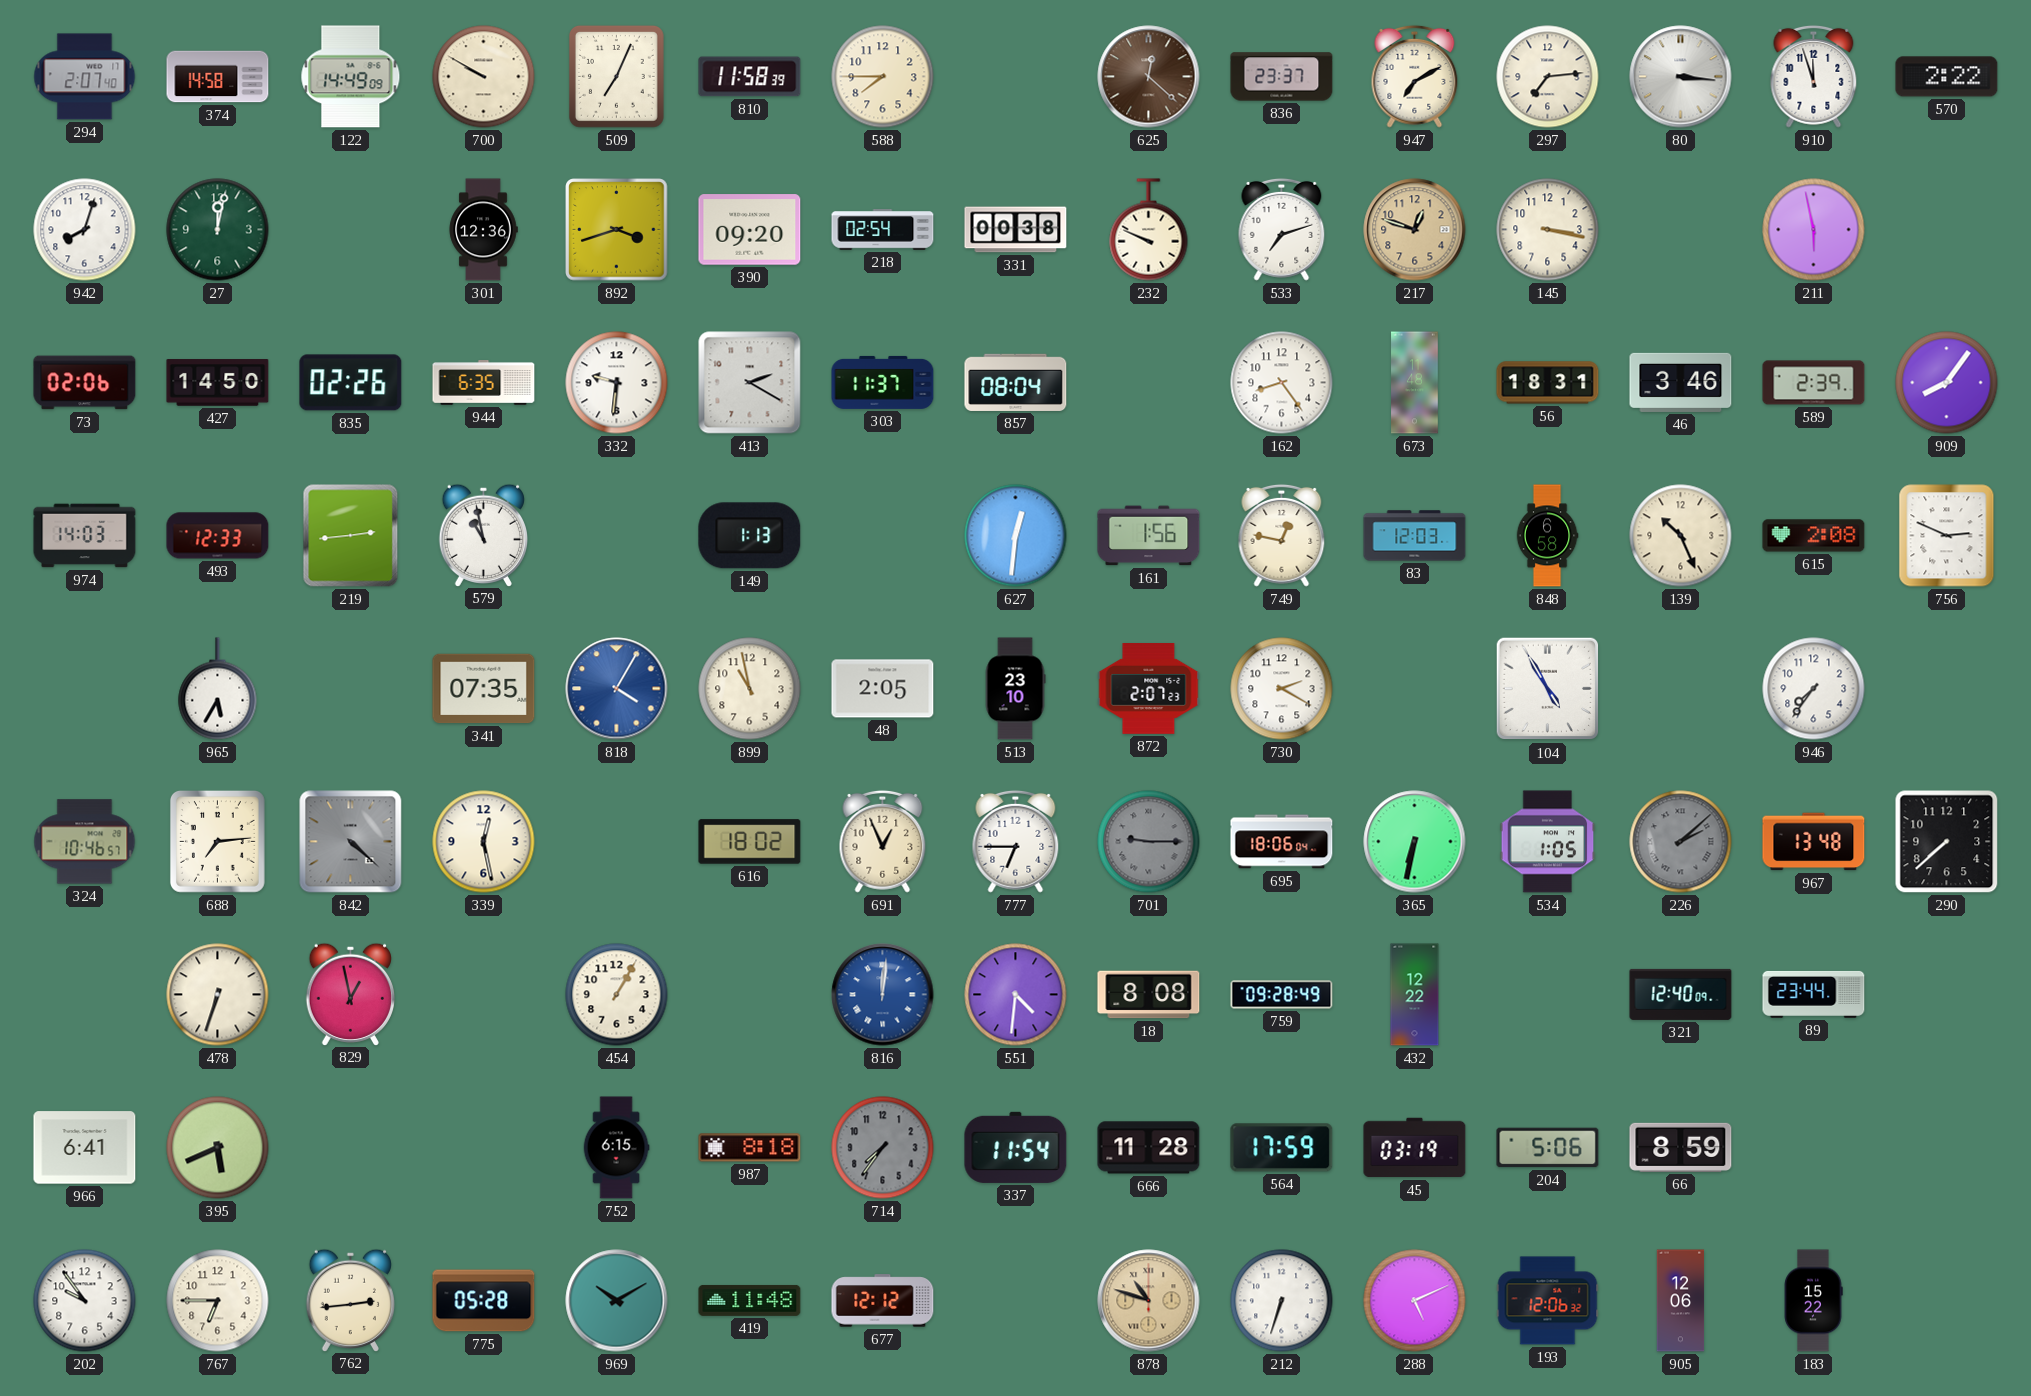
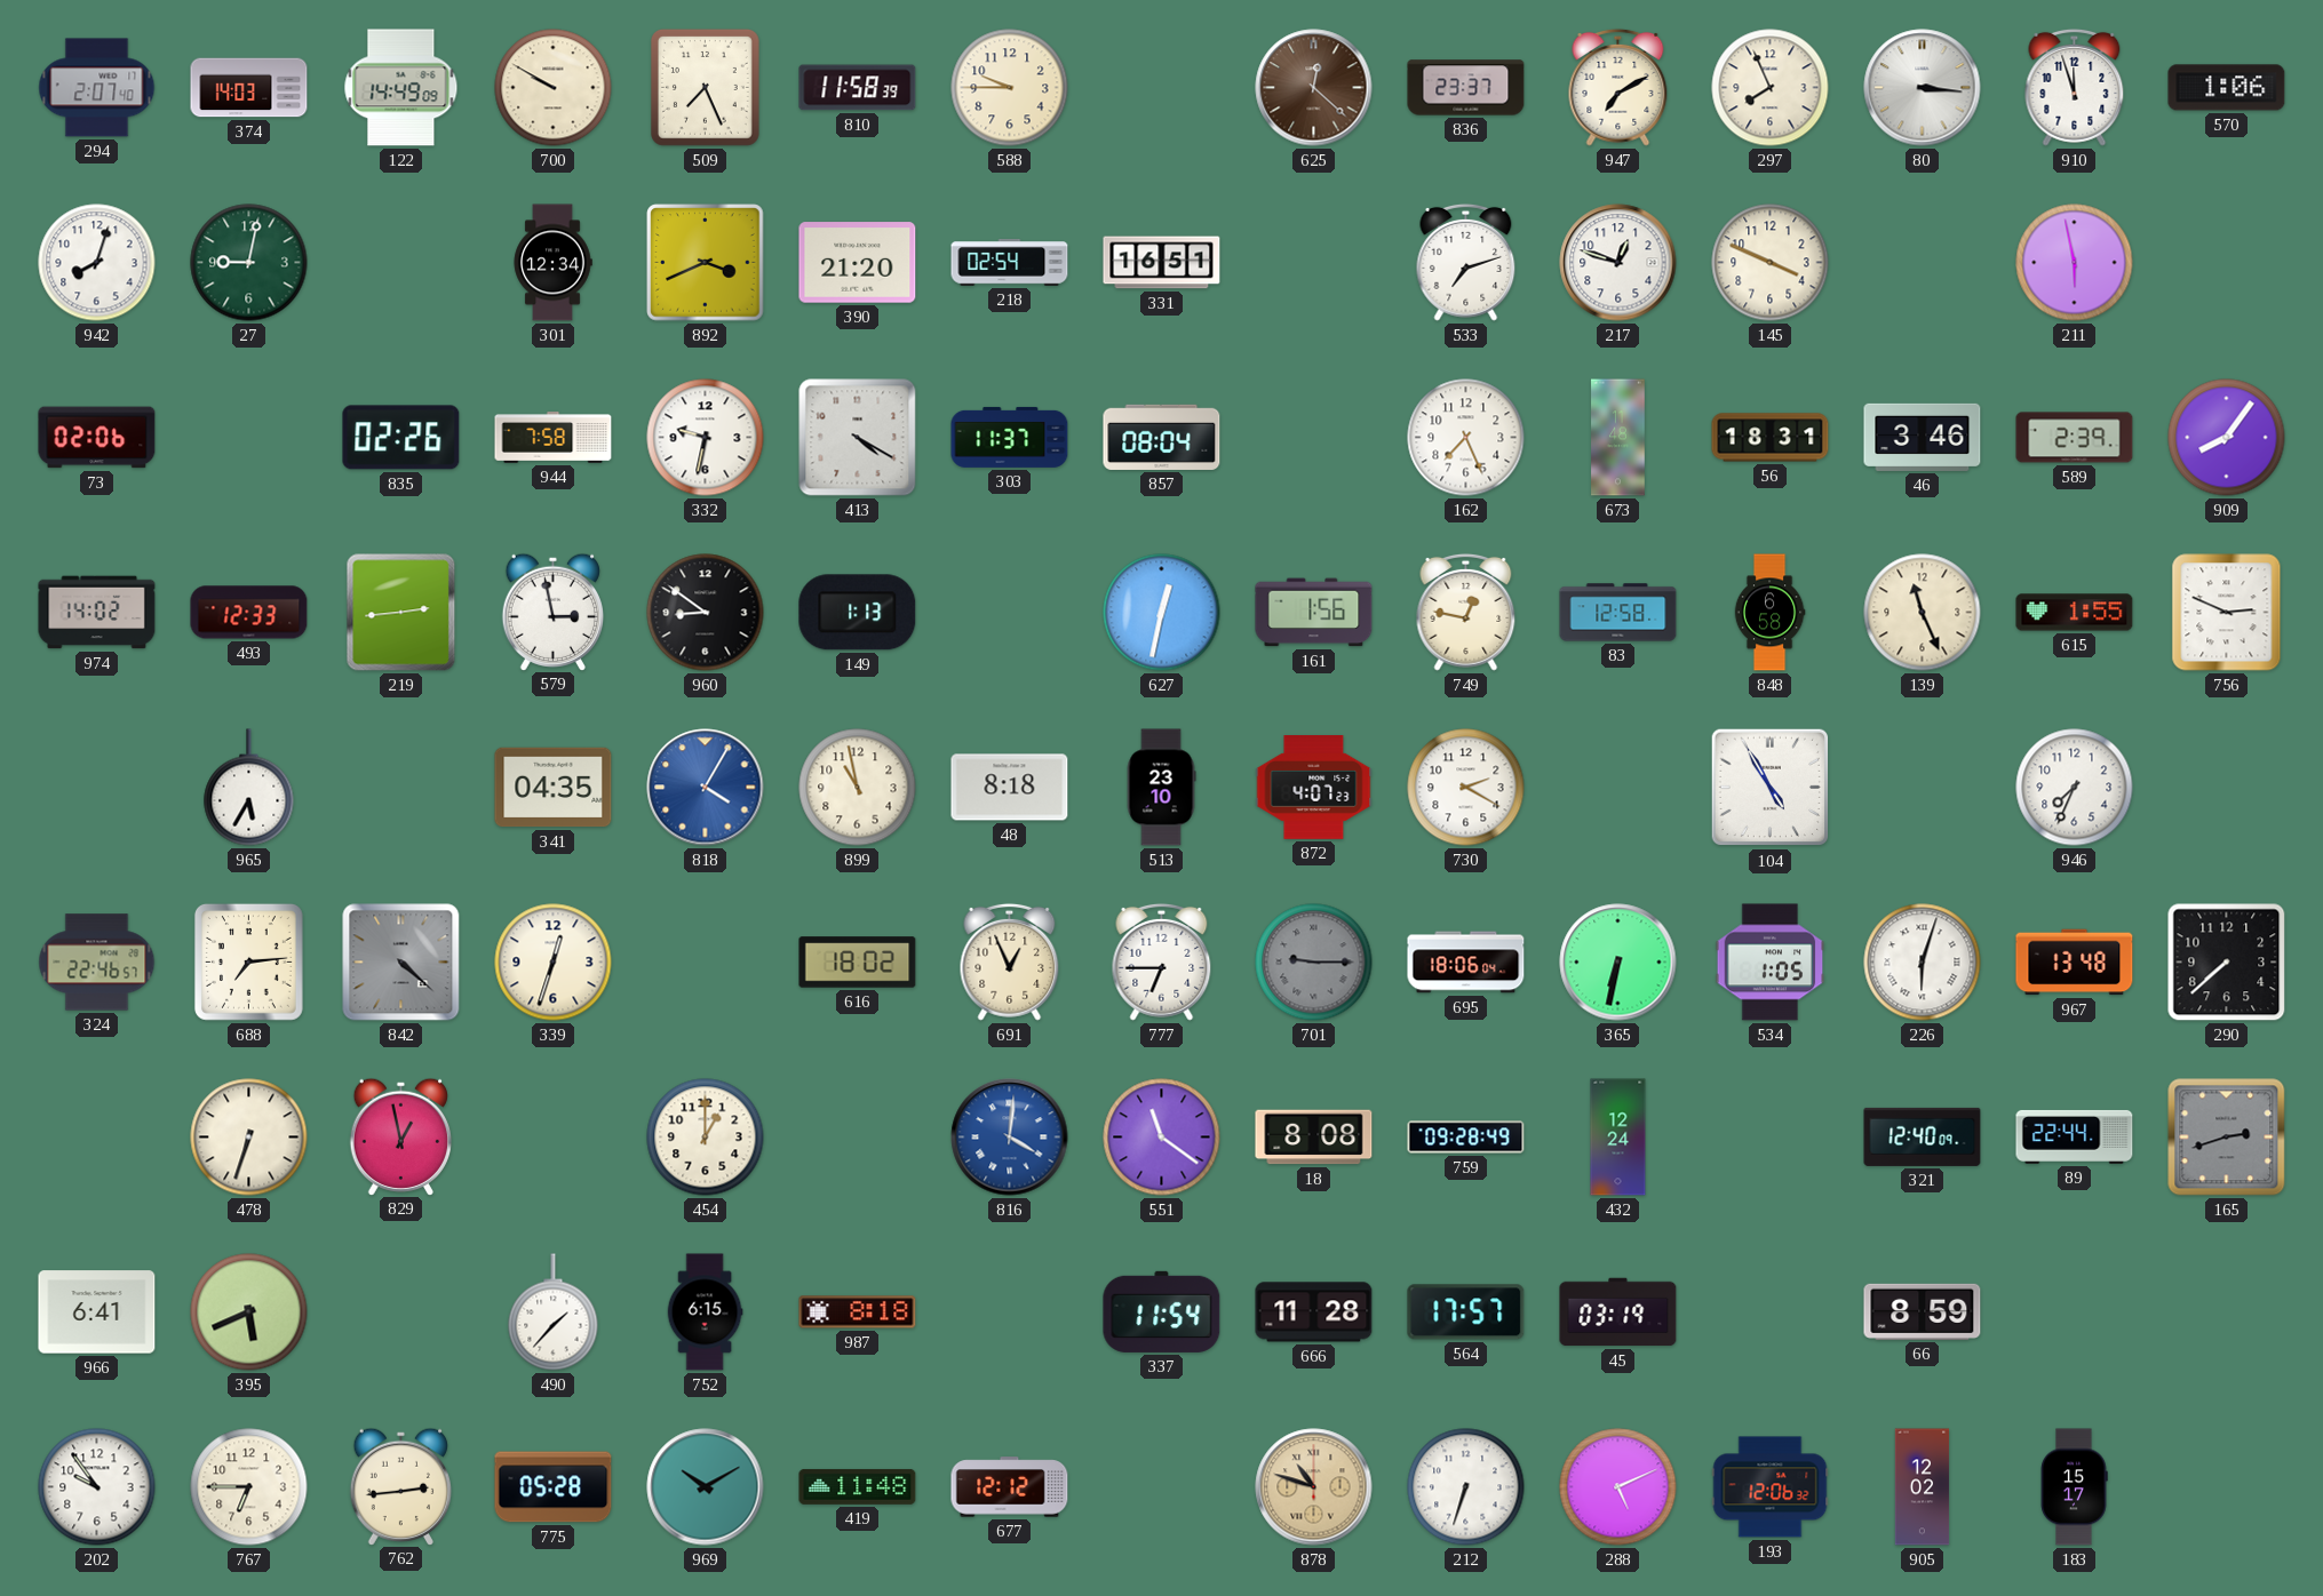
374: 14:58 -> 14:03
509: 7:04 -> 7:26
588: 7:45 -> 9:45
297: 7:14 -> 7:56
570: 2:22 -> 1:06
27: 12:02 -> 9:02
301: 12:36 -> 12:34
892: 3:42 -> 3:41
390: 09:20 -> 21:20
331: 00:38 -> 16:51
232: 9:49 -> none
217 dial: champagne -> white
145: 3:17 -> 3:49
427: 14:50 -> none
944: 6:35 -> 7:58
332: 9:31 -> 9:32
413: 2:20 -> 4:20
162: 8:24 -> 7:26
974: 14:03 -> 14:02
579: 10:58 -> 2:58
960: none -> 8:51
627: 12:31 -> 12:32
83: 12:03 -> 12:58
139: 10:26 -> 11:26
615: 2:08 -> 1:55
341: 07:35 -> 04:35
48: 2:05 -> 8:18
872: 2:07 -> 4:07
946: 7:36 -> 7:34
324: 10:46 -> 22:46
339: 12:28 -> 12:33
226: 2:08 -> 6:03
226 dial: grey -> white
454: 1:05 -> 1:00
816: 12:01 -> 4:01
551: 4:31 -> 11:21
432: 12:22 -> 12:24
89: 23:44 -> 22:44
165: none -> 2:42
490: none -> 1:37
714: 7:36 -> none
564: 17:59 -> 17:57
204: 5:06 -> none
905: 12:06 -> 12:02
183: 15:22 -> 15:17
